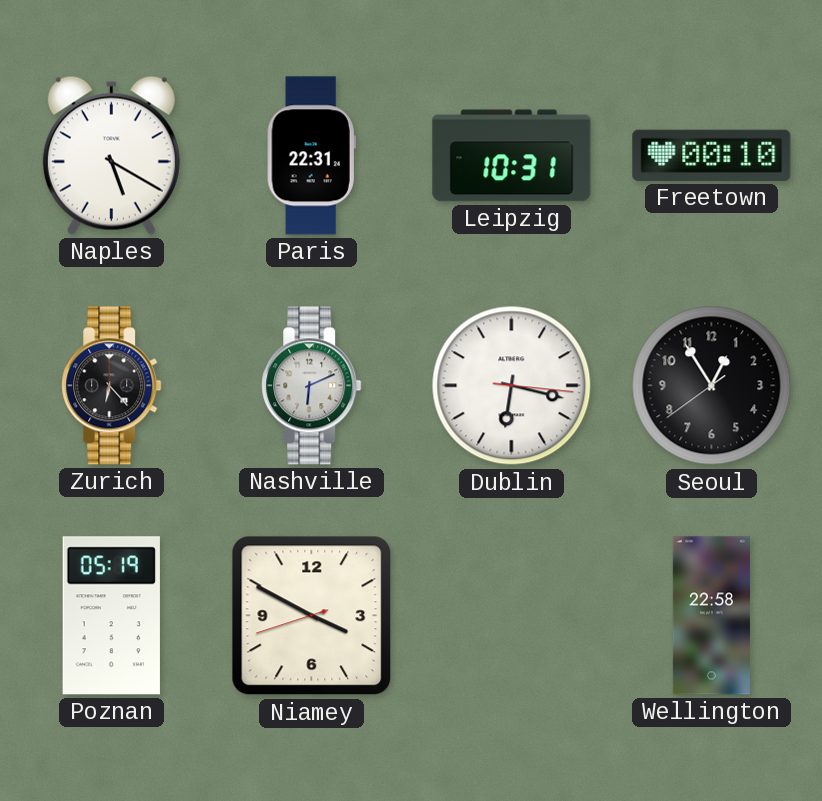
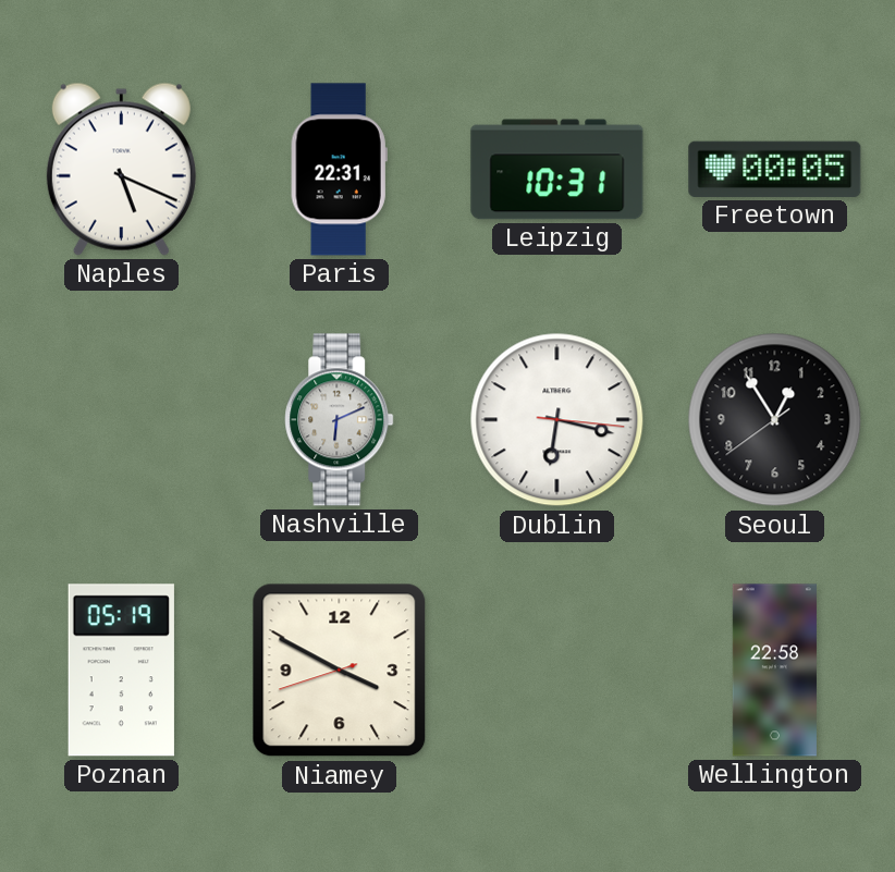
Naples: 5:20 -> 5:19
Freetown: 00:10 -> 00:05
Zurich: 6:23 -> none
